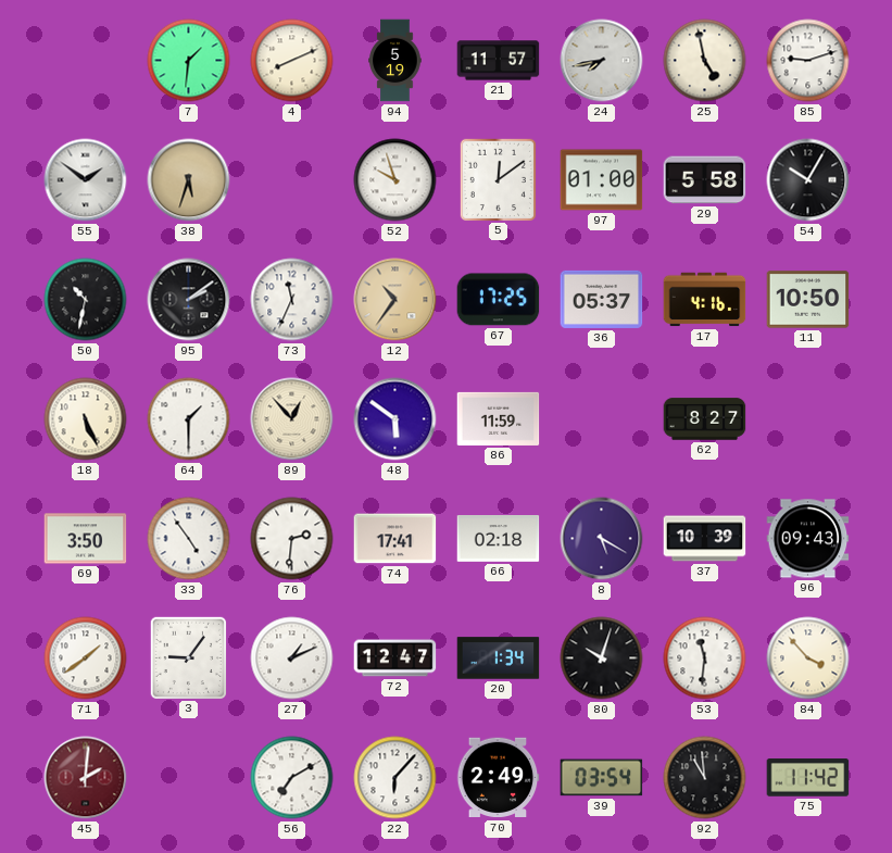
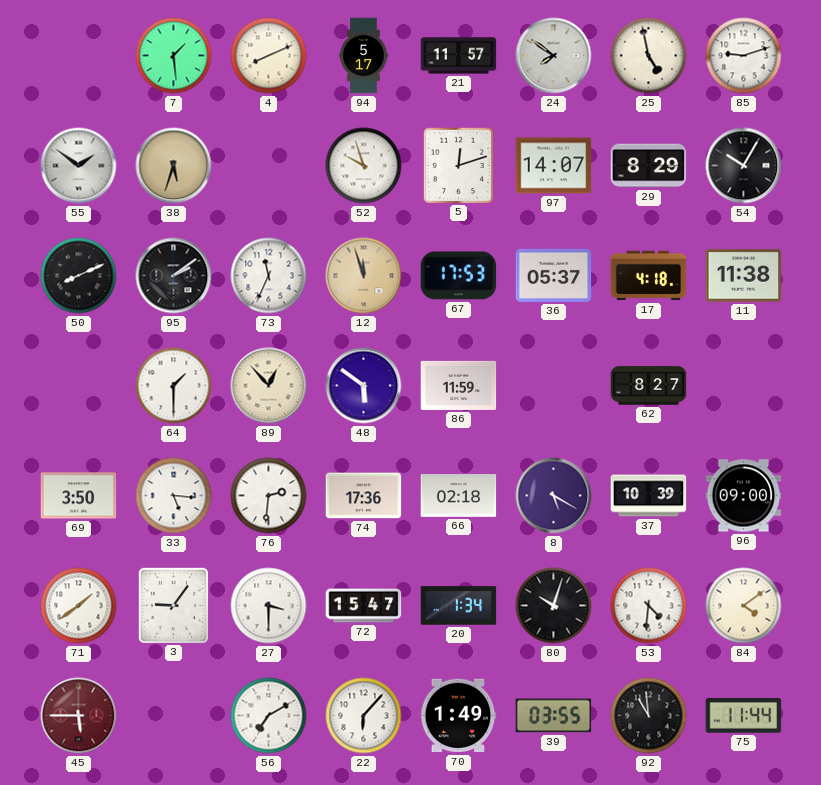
7: 1:31 -> 1:29
94: 5:19 -> 5:17
24: 7:43 -> 7:51
5: 12:09 -> 12:12
97: 01:00 -> 14:07
29: 5:58 -> 8:29
50: 10:32 -> 8:11
12: 10:36 -> 11:57
67: 17:25 -> 17:53
17: 4:16 -> 4:18
11: 10:50 -> 11:38
18: 5:26 -> none
33: 4:54 -> 5:16
74: 17:41 -> 17:36
96: 09:43 -> 09:00
27: 1:11 -> 3:30
72: 12:47 -> 15:47
53: 11:31 -> 4:31
84: 3:53 -> 4:09
45: 2:01 -> 5:45
70: 2:49 -> 1:49
39: 03:54 -> 03:55
75: 11:42 -> 11:44
